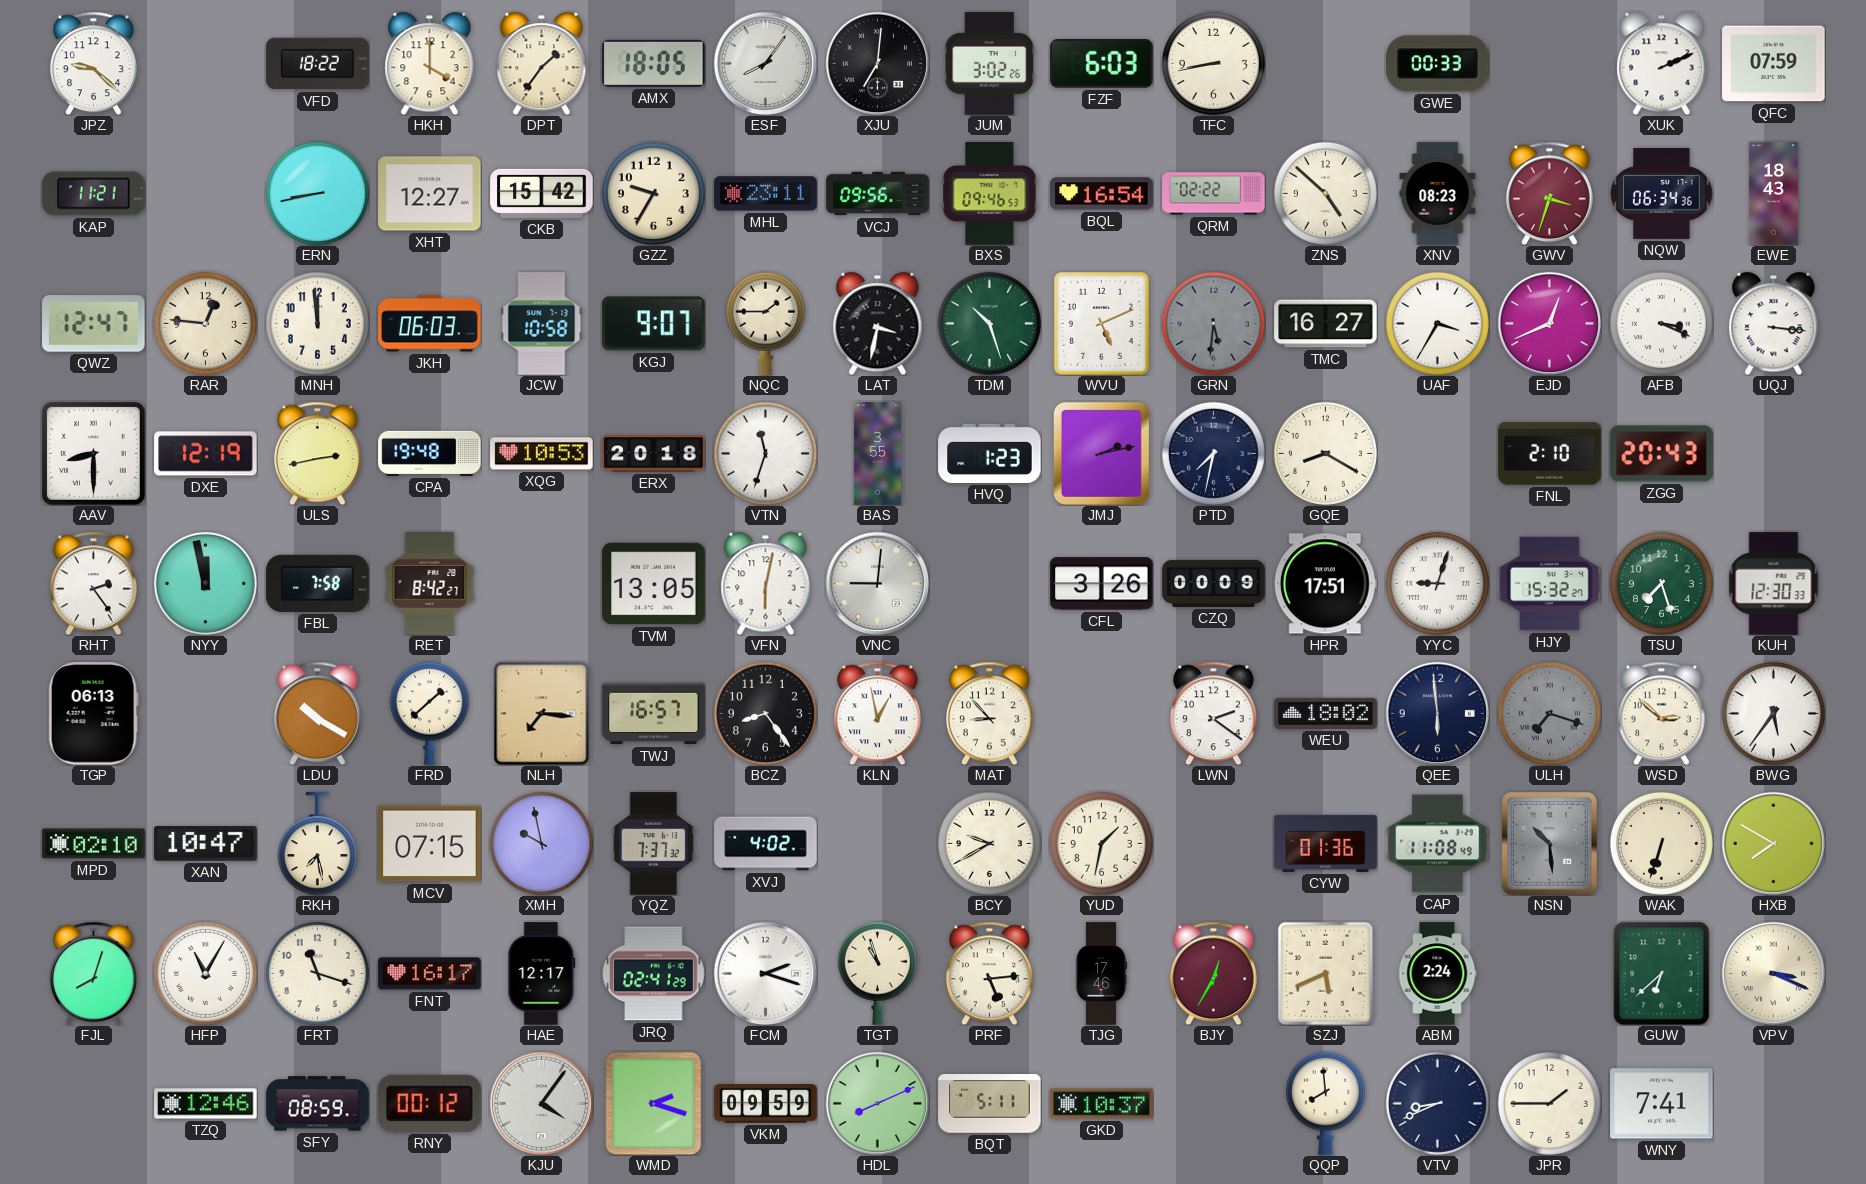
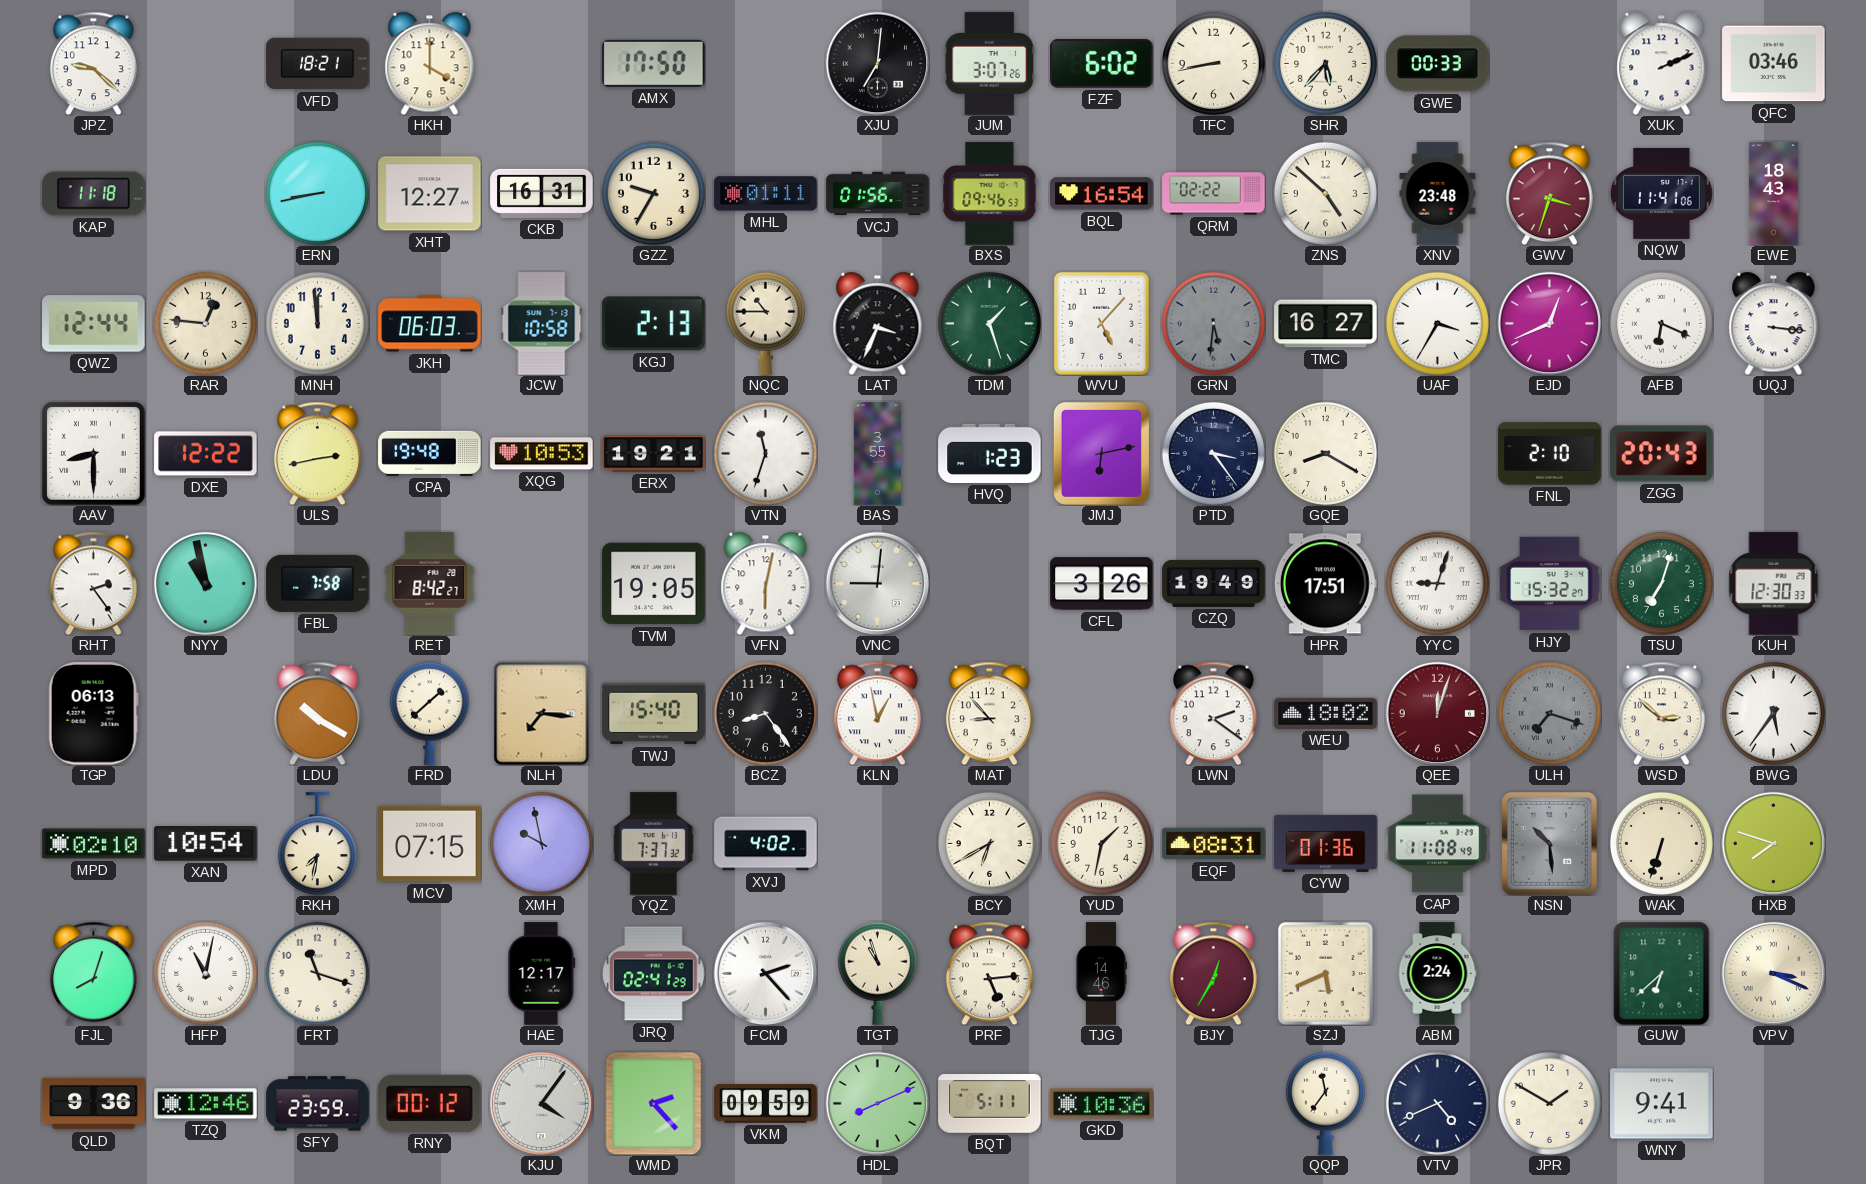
VFD: 18:22 -> 18:21
DPT: 1:36 -> none
AMX: 18:05 -> 17:50
ESF: 8:06 -> none
JUM: 3:02 -> 3:07
FZF: 6:03 -> 6:02
SHR: none -> 5:37
QFC: 07:59 -> 03:46
KAP: 11:21 -> 11:18
CKB: 15:42 -> 16:31
MHL: 23:11 -> 01:11
VCJ: 09:56 -> 01:56
XNV: 08:23 -> 23:48
NQW: 06:34 -> 11:41
QWZ: 12:47 -> 12:44
KGJ: 9:07 -> 2:13
NQC: 1:45 -> 10:45
LAT: 3:32 -> 3:34
TDM: 10:27 -> 1:27
WVU: 5:11 -> 5:07
AFB: 3:19 -> 6:19
DXE: 12:19 -> 12:22
ERX: 20:18 -> 19:21
JMJ: 2:13 -> 6:13
PTD: 7:32 -> 3:24
NYY: 11:58 -> 10:58
TVM: 13:05 -> 19:05
CZQ: 00:09 -> 19:49
TSU: 7:27 -> 7:03
TWJ: 16:57 -> 15:40
QEE: 5:59 -> 12:03
QEE dial: navy -> burgundy
XAN: 10:47 -> 10:54
RKH: 7:28 -> 7:32
BCY: 9:40 -> 6:40
EQF: none -> 08:31
HXB: 7:50 -> 7:48
HFP: 11:05 -> 11:02
FNT: 16:17 -> none
FCM: 2:18 -> 2:23
TJG: 17:46 -> 14:46
QLD: none -> 9:36
SFY: 08:59 -> 23:59
WMD: 2:18 -> 2:23
GKD: 10:37 -> 10:36
QQP: 7:59 -> 11:36
VTV: 8:41 -> 4:41
JPR: 1:45 -> 1:50
WNY: 7:41 -> 9:41
